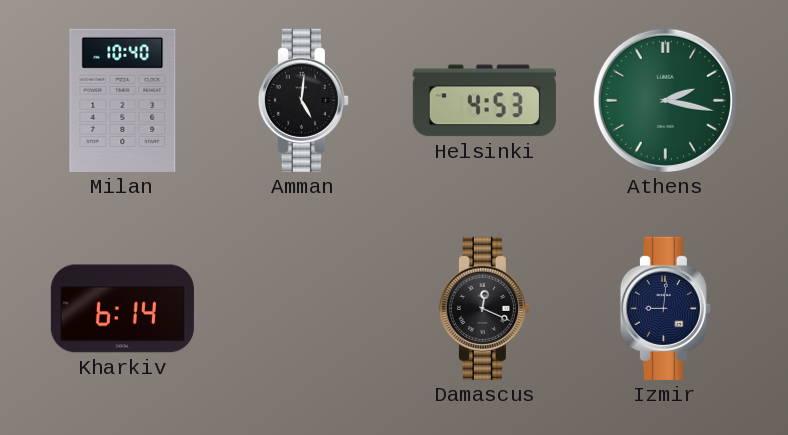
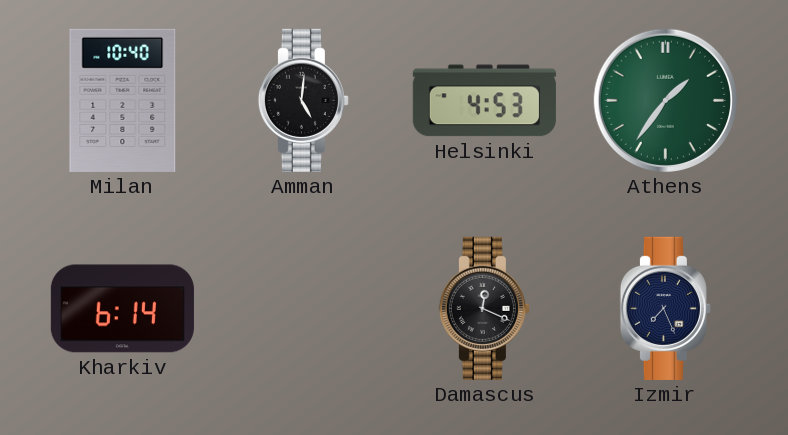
Athens: 2:17 -> 1:36
Izmir: 9:01 -> 7:26
